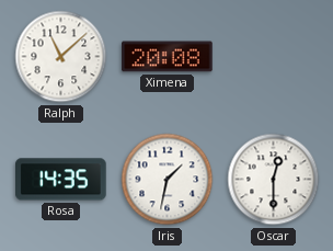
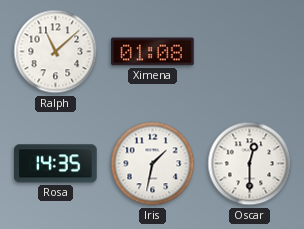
Ximena: 20:08 -> 01:08
